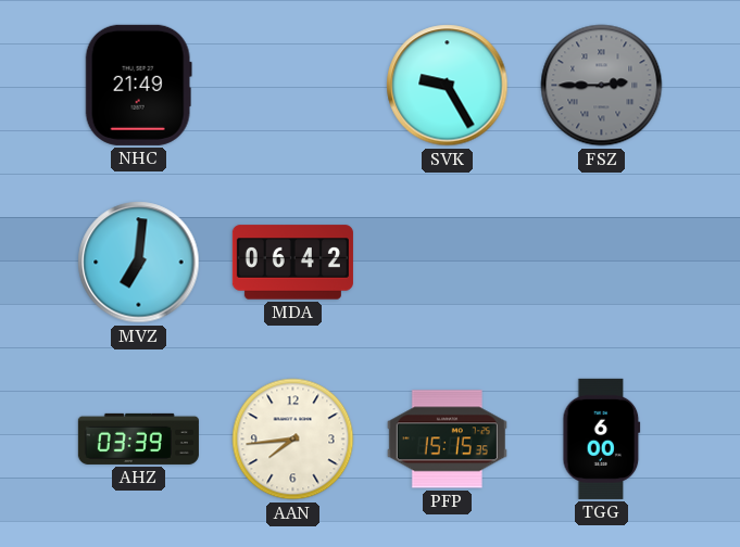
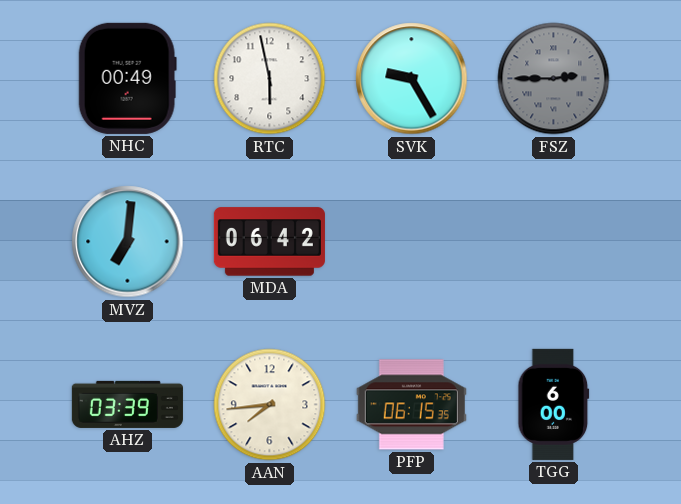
NHC: 21:49 -> 00:49
RTC: none -> 5:58
PFP: 15:15 -> 06:15
